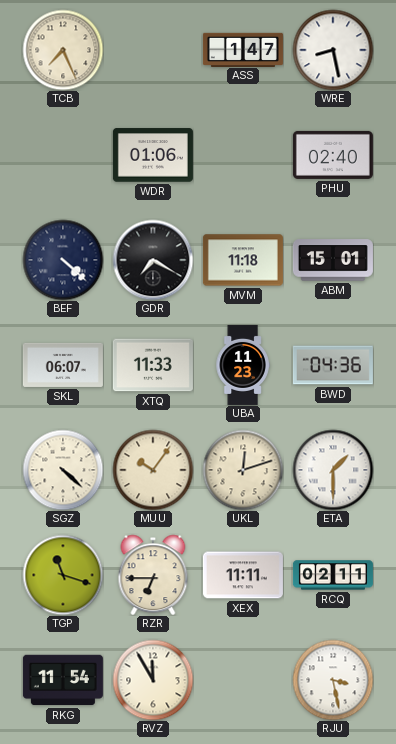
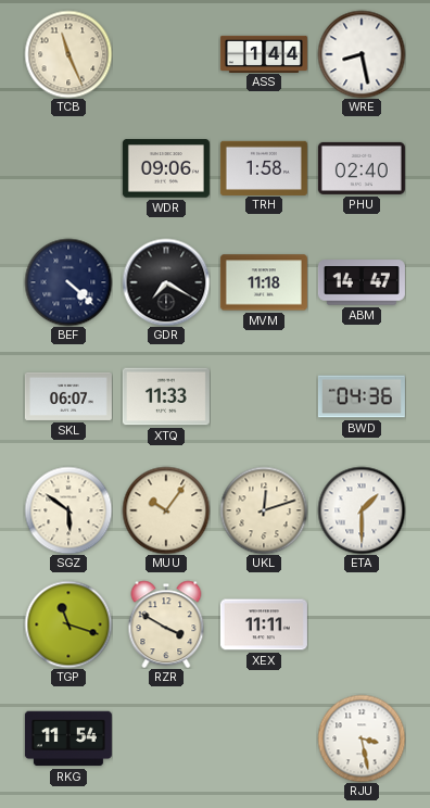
TCB: 7:26 -> 11:26
ASS: 1:47 -> 1:44
WDR: 01:06 -> 09:06
TRH: none -> 1:58
ABM: 15:01 -> 14:47
UBA: 11:23 -> none
SGZ: 4:22 -> 5:51
RZR: 6:45 -> 3:50
RCQ: 02:11 -> none
RVZ: 11:55 -> none
